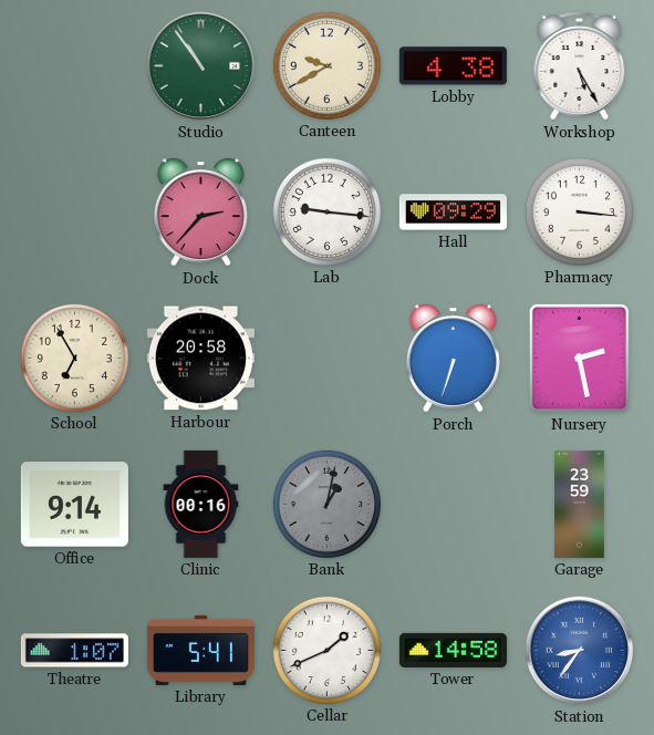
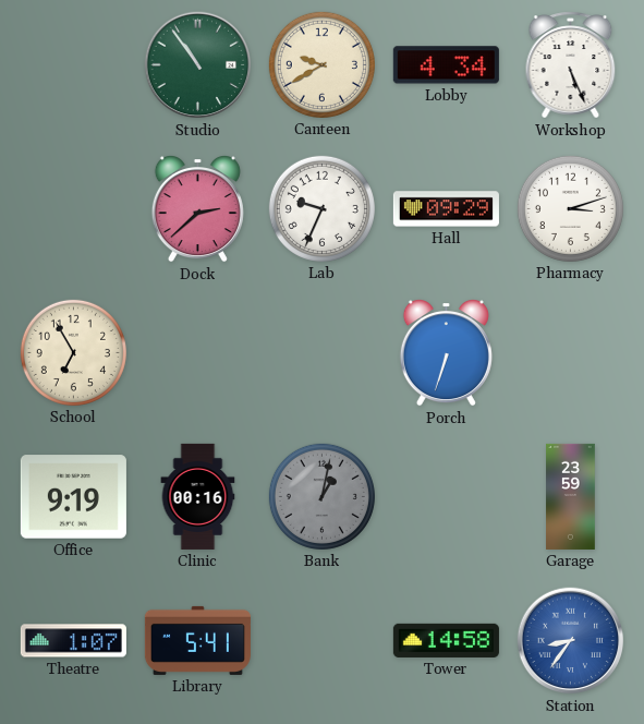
Lobby: 4:38 -> 4:34
Workshop: 5:25 -> 5:26
Dock: 2:37 -> 2:38
Lab: 9:16 -> 9:34
Pharmacy: 3:16 -> 3:12
Harbour: 20:58 -> none
Nursery: 2:28 -> none
Office: 9:14 -> 9:19
Cellar: 1:41 -> none
